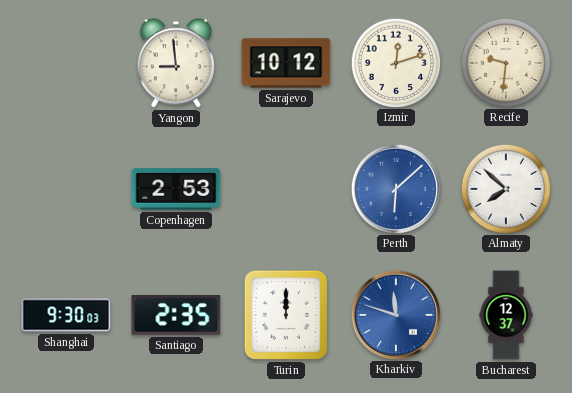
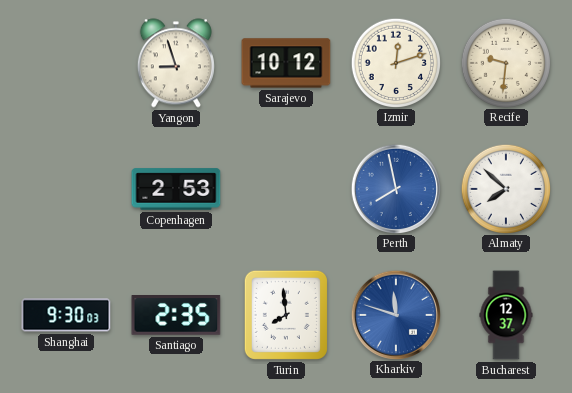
Yangon: 8:59 -> 8:57
Perth: 6:08 -> 7:58
Turin: 12:00 -> 7:59
